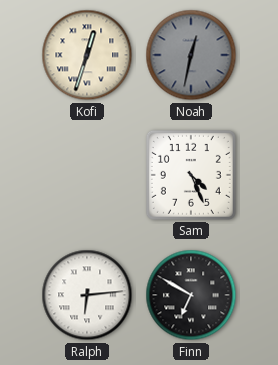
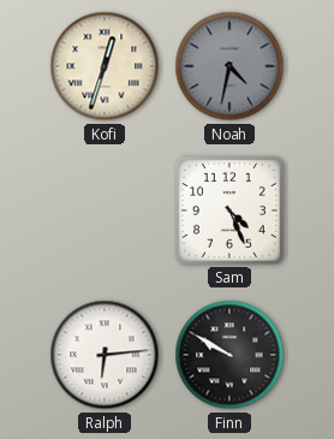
Noah: 12:32 -> 4:32
Finn: 6:50 -> 9:50
